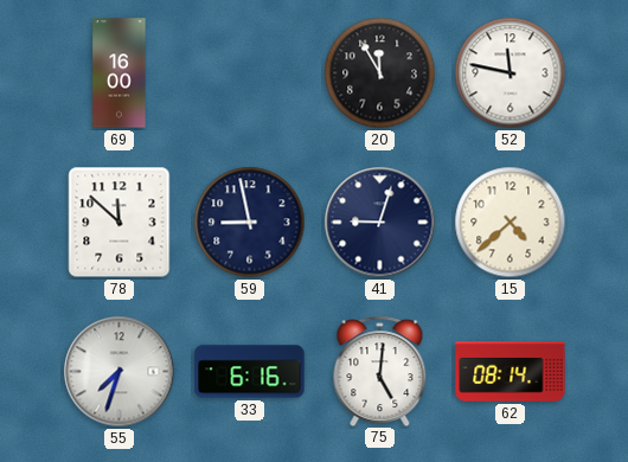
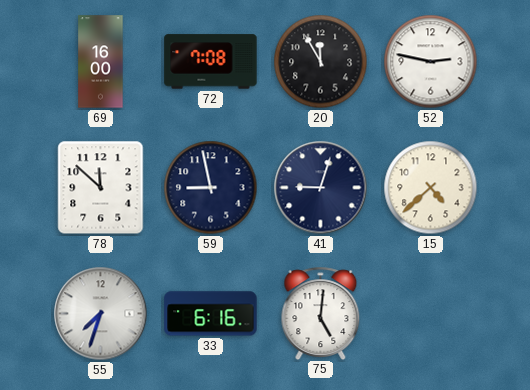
72: none -> 7:08
52: 11:47 -> 2:47
62: 08:14 -> none
